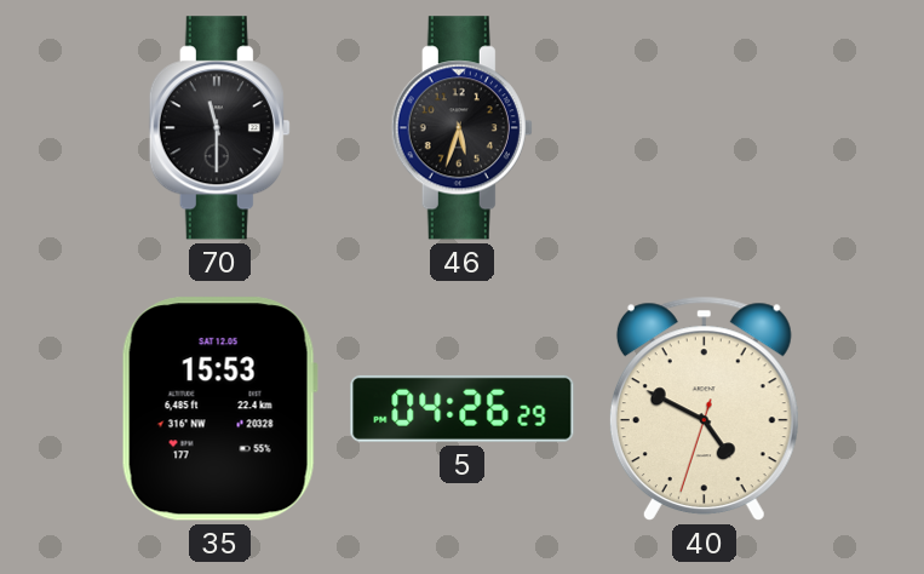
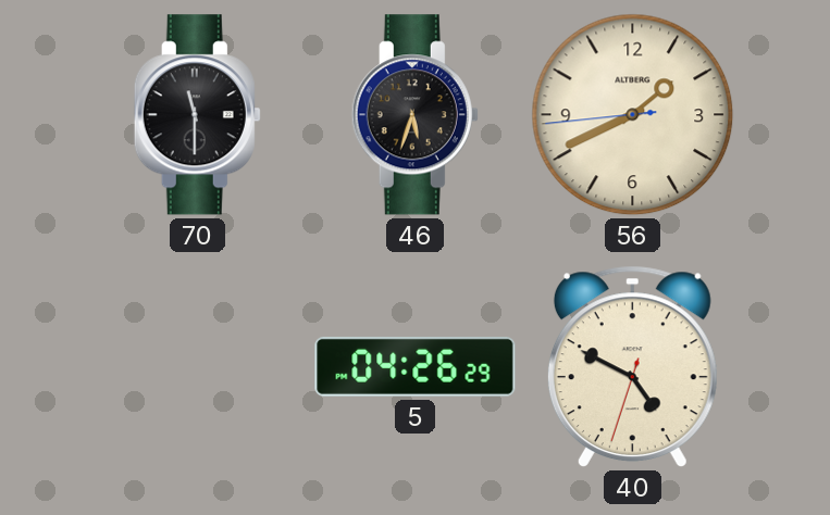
56: none -> 1:40
35: 15:53 -> none
